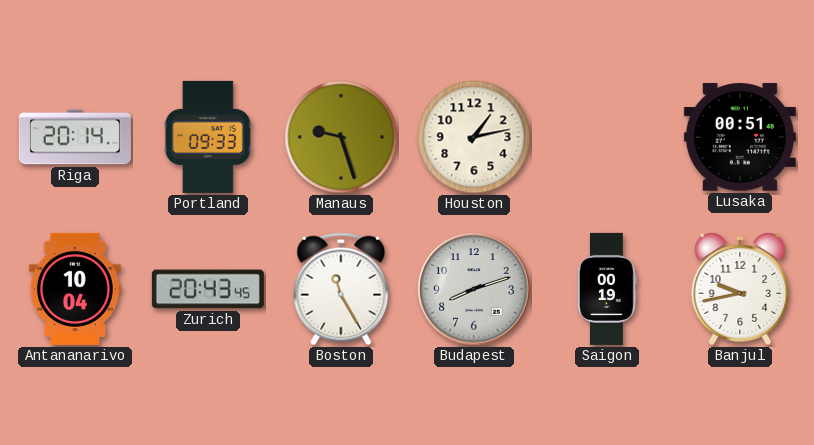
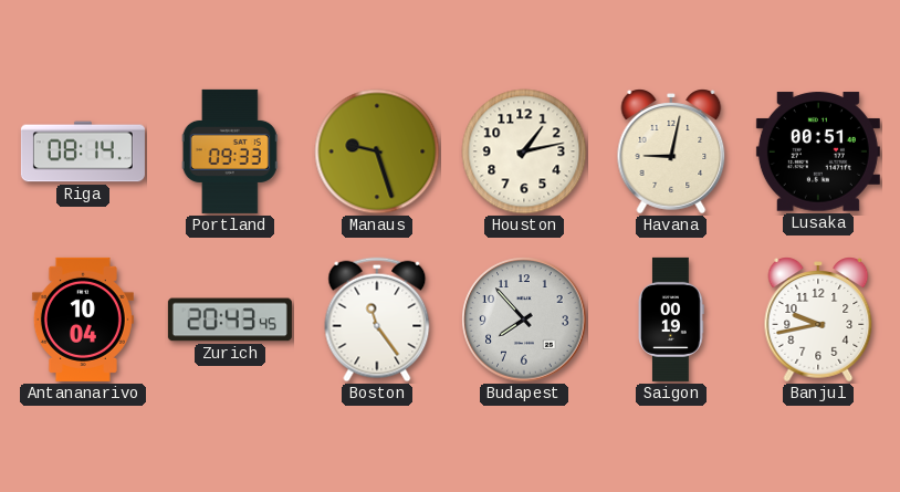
Riga: 20:14 -> 08:14
Havana: none -> 9:02
Boston: 11:25 -> 11:24
Budapest: 8:12 -> 7:53
